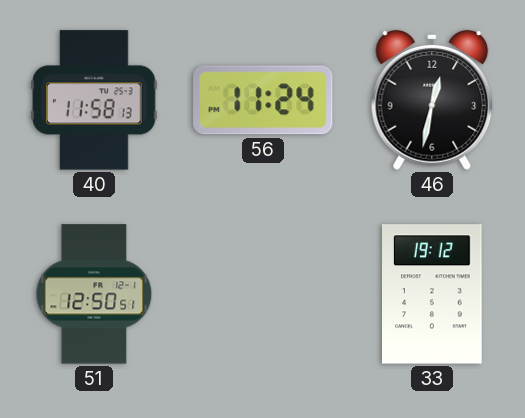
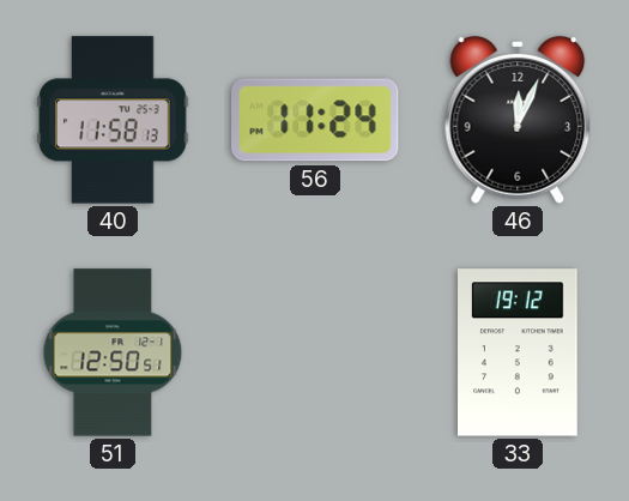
46: 12:32 -> 12:04
